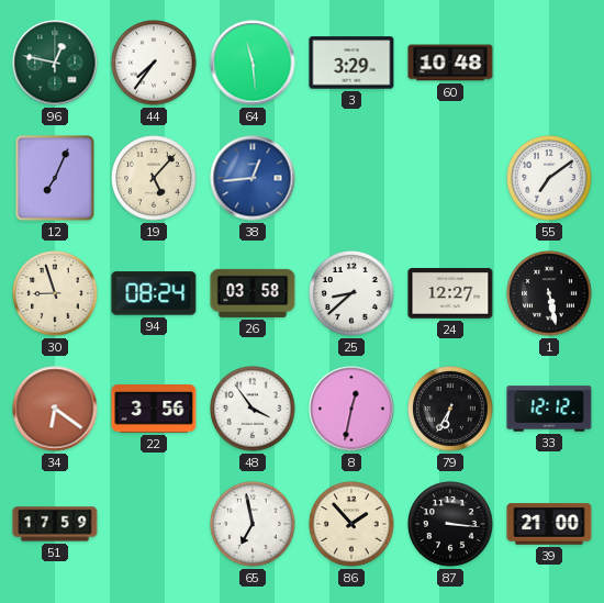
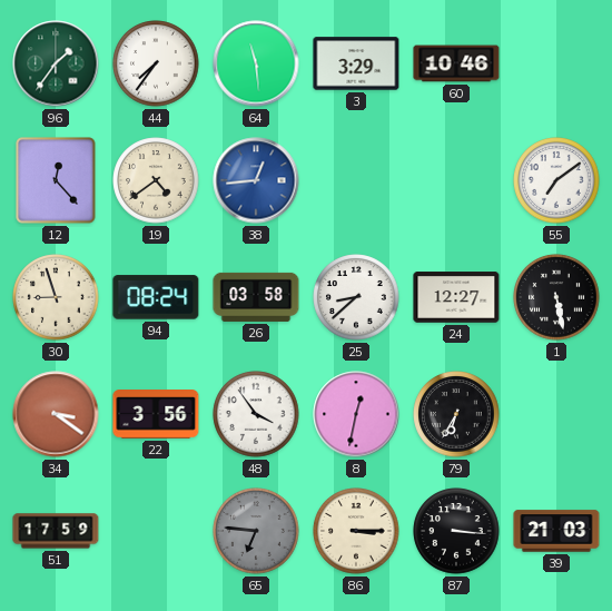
96: 12:47 -> 1:36
60: 10:48 -> 10:46
12: 7:04 -> 12:23
19: 5:07 -> 4:39
34: 6:21 -> 3:21
33: 12:12 -> none
65: 6:58 -> 6:46
65 dial: white -> grey
86: 1:53 -> 3:15
39: 21:00 -> 21:03
